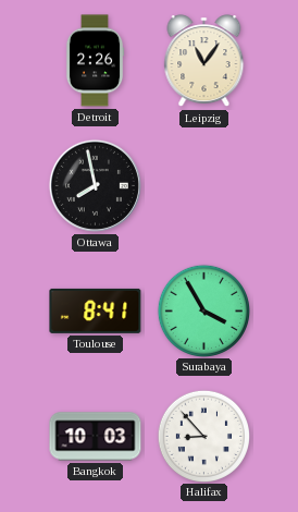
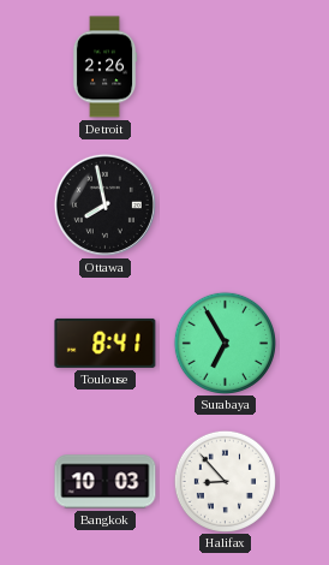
Leipzig: 11:06 -> none
Surabaya: 3:55 -> 6:55
